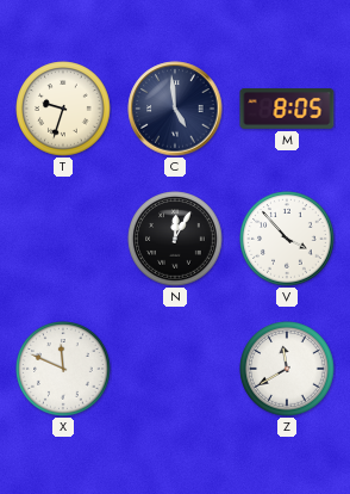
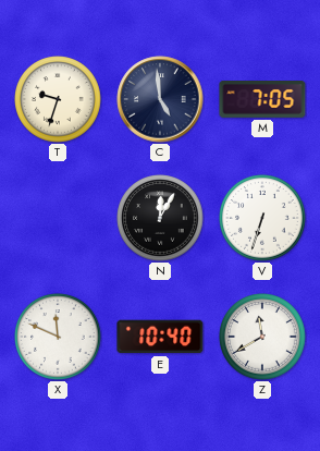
M: 8:05 -> 7:05
V: 3:53 -> 6:33
E: none -> 10:40
